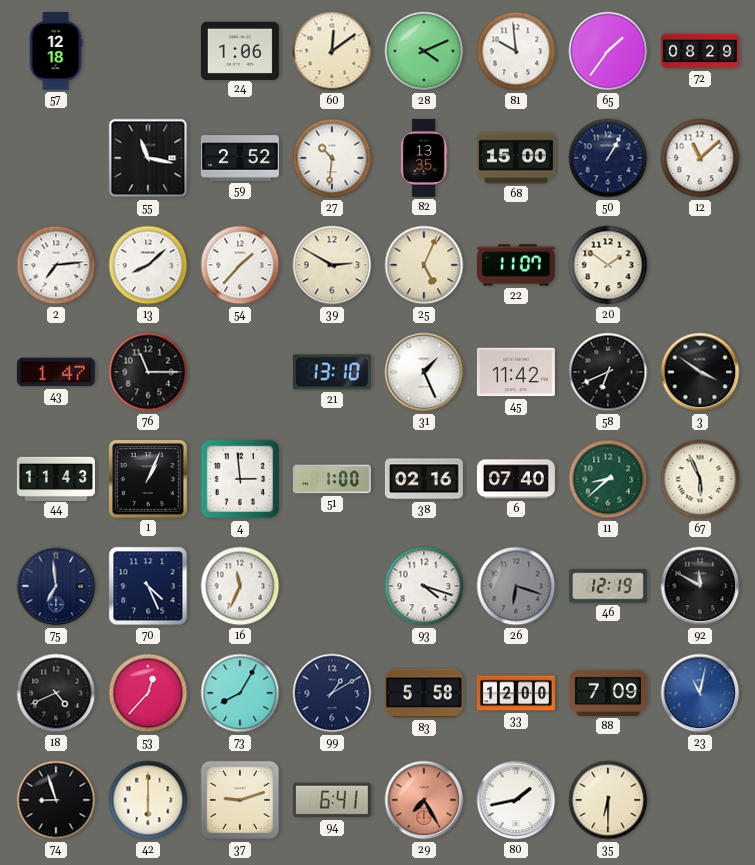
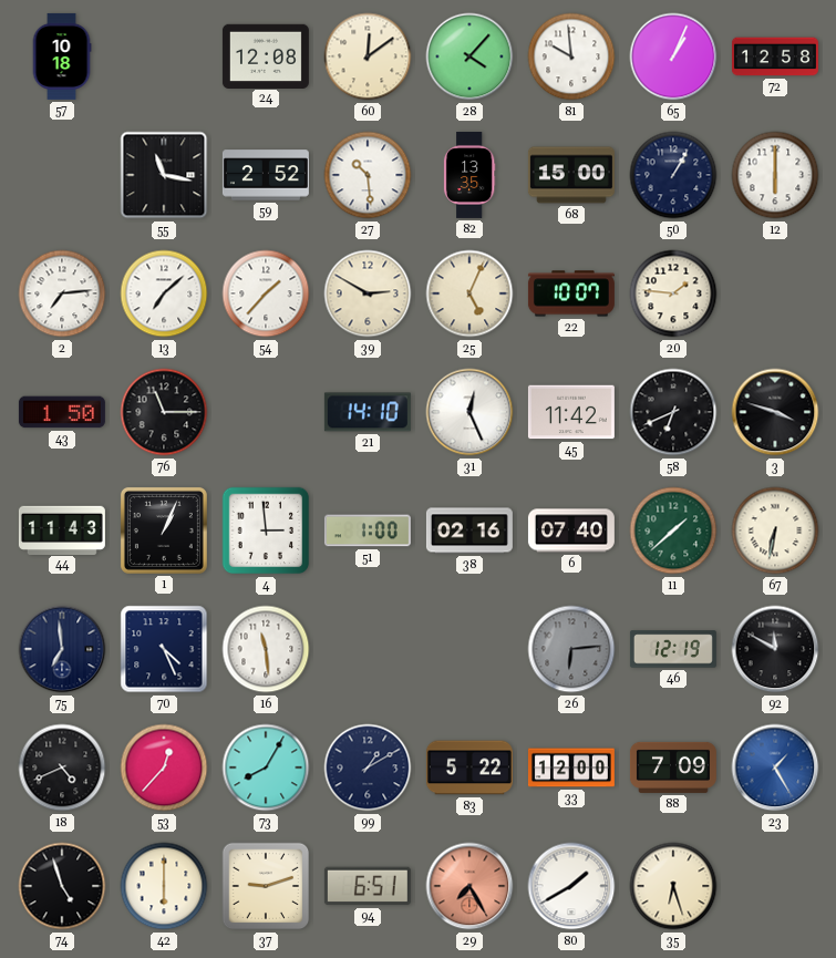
57: 12:18 -> 10:18
24: 1:06 -> 12:08
28: 4:11 -> 4:07
65: 1:36 -> 1:04
72: 08:29 -> 12:58
27: 10:31 -> 10:29
12: 11:08 -> 6:00
13: 8:08 -> 7:08
22: 11:07 -> 10:07
20: 1:51 -> 1:46
43: 1:47 -> 1:50
21: 13:10 -> 14:10
31: 1:26 -> 12:26
3: 3:51 -> 3:48
11: 8:38 -> 1:38
67: 5:56 -> 6:32
16: 11:34 -> 11:29
93: 4:18 -> none
26: 6:18 -> 6:14
83: 5:58 -> 5:22
23: 11:02 -> 1:25
74: 8:57 -> 4:57
94: 6:41 -> 6:51
80: 1:43 -> 1:40
35: 6:30 -> 6:27
